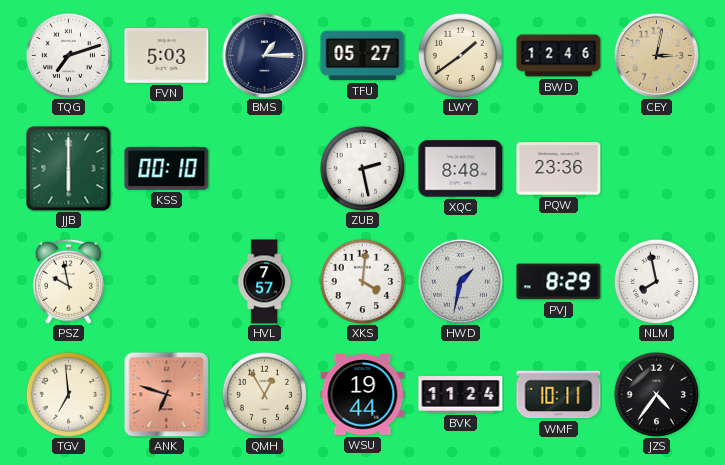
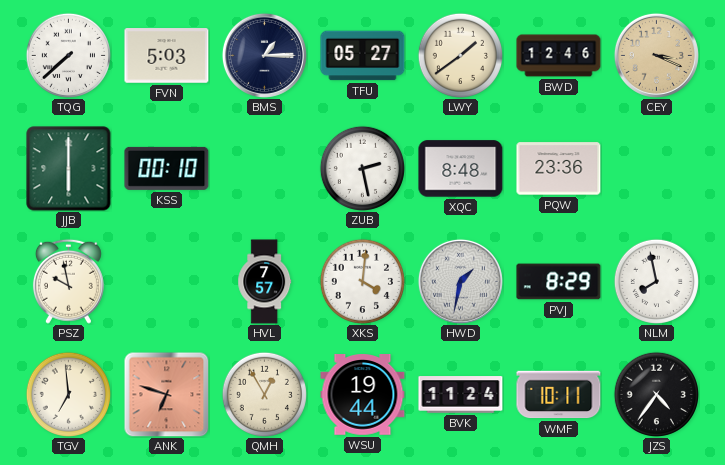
TQG: 7:12 -> 7:38
CEY: 3:02 -> 3:19
